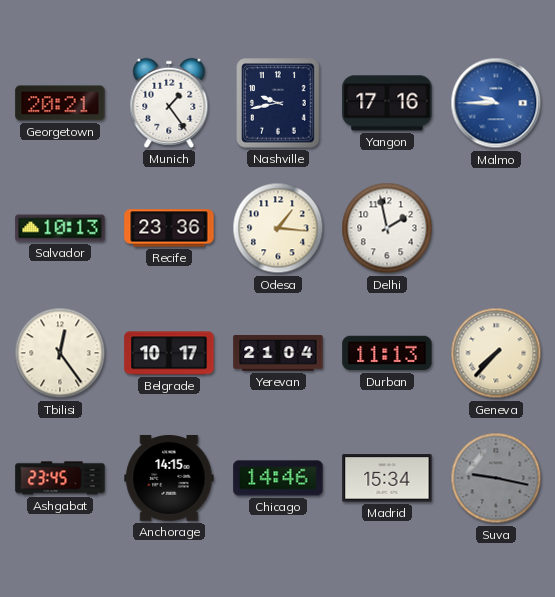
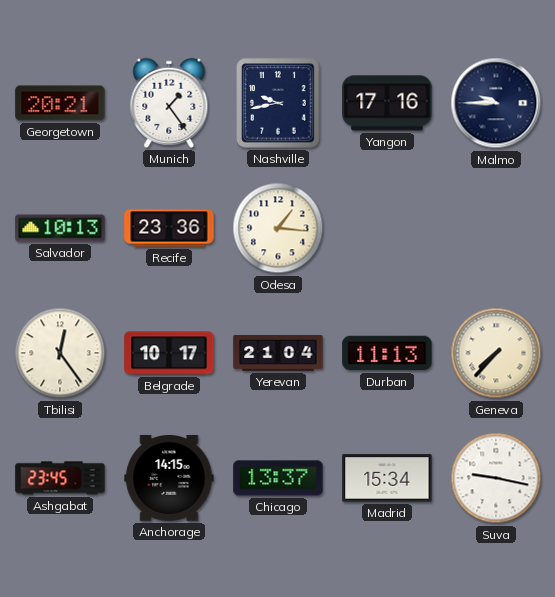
Malmo dial: blue -> navy
Delhi: 1:58 -> none
Chicago: 14:46 -> 13:37
Suva dial: grey -> white
